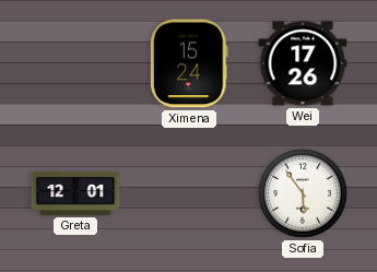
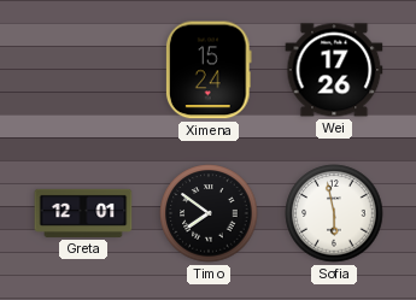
Timo: none -> 7:51
Sofia: 5:54 -> 5:58
